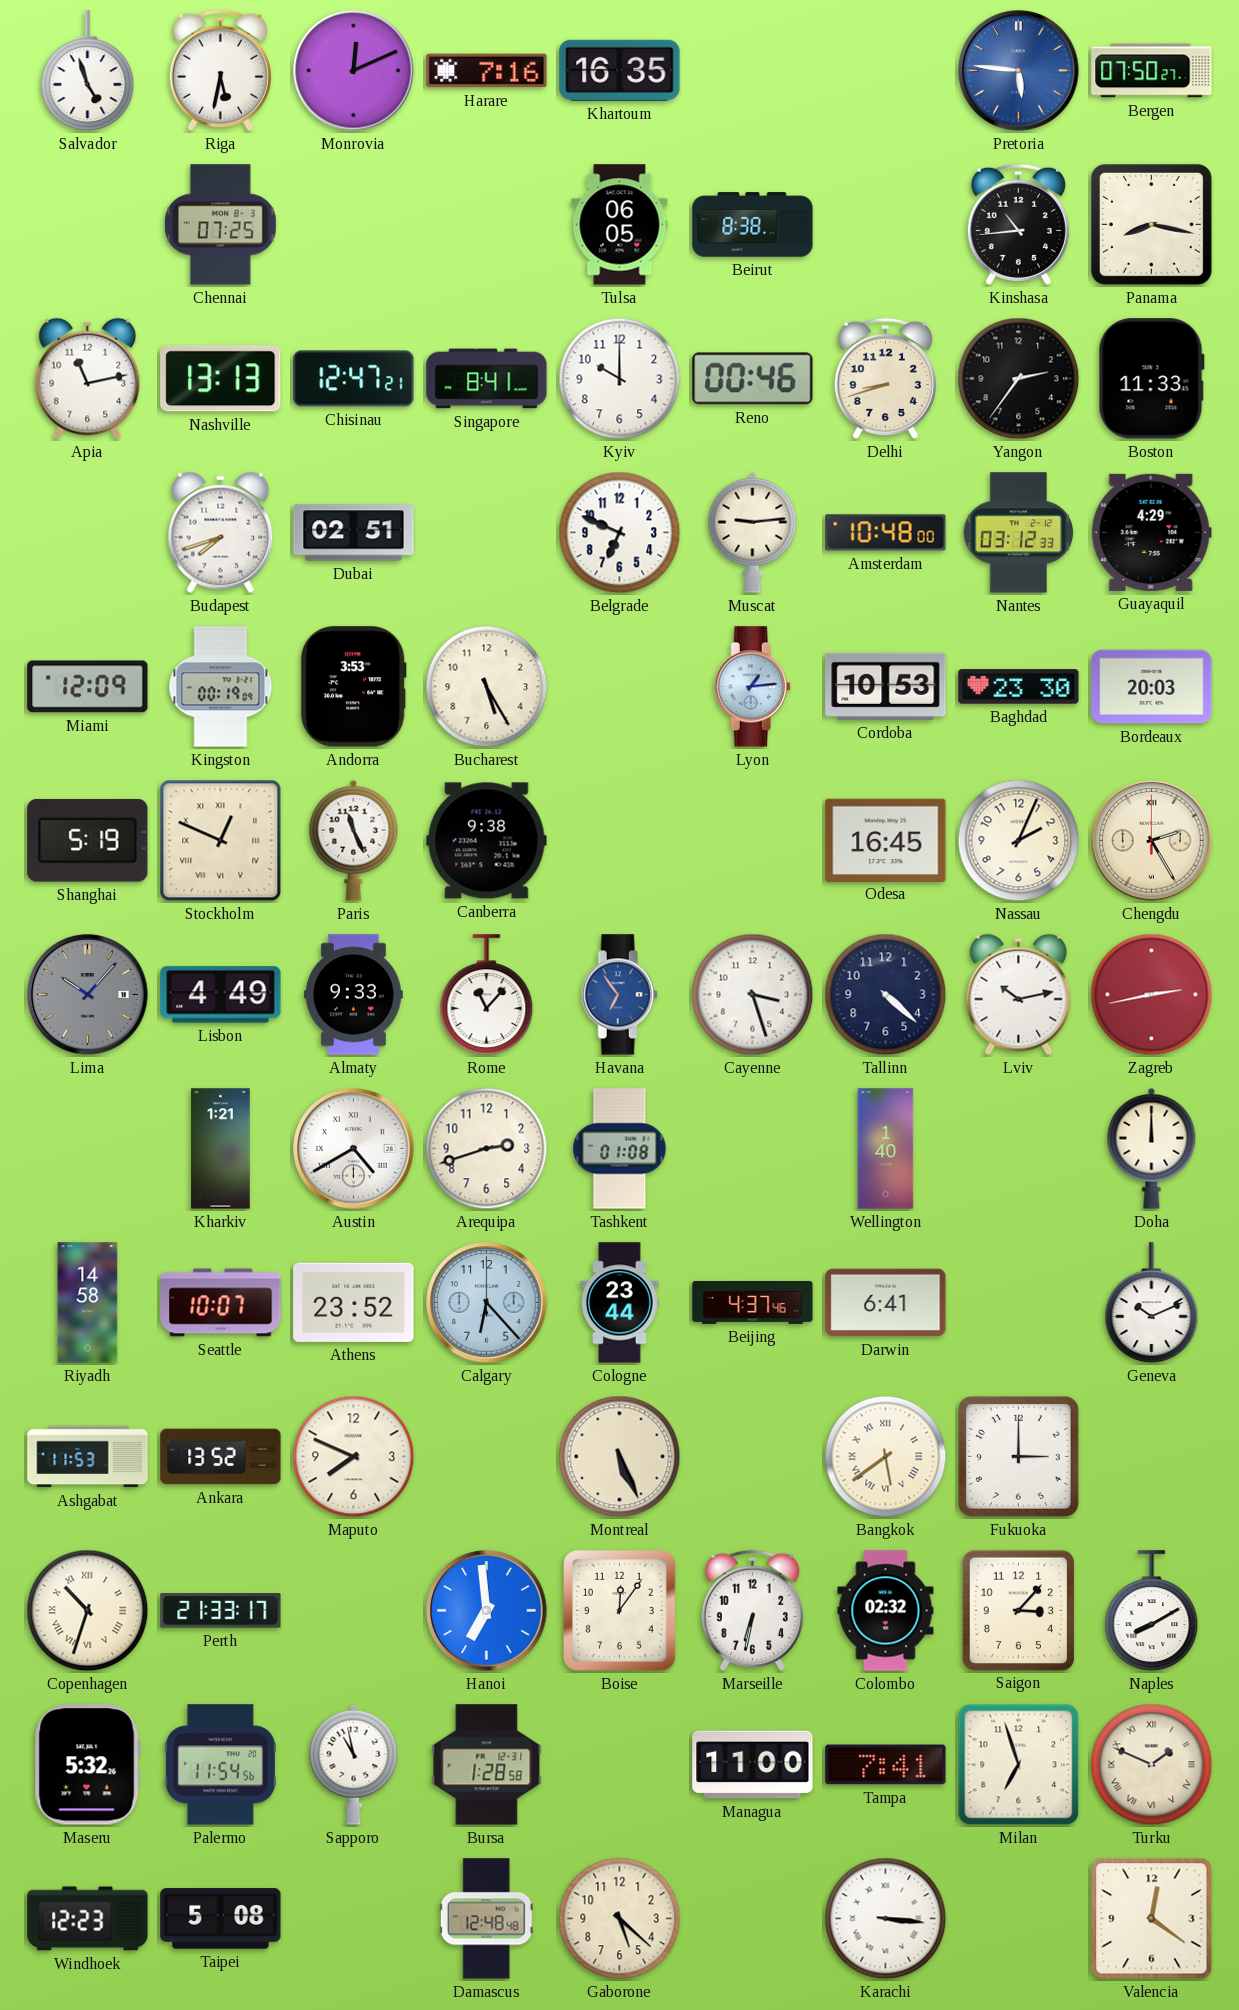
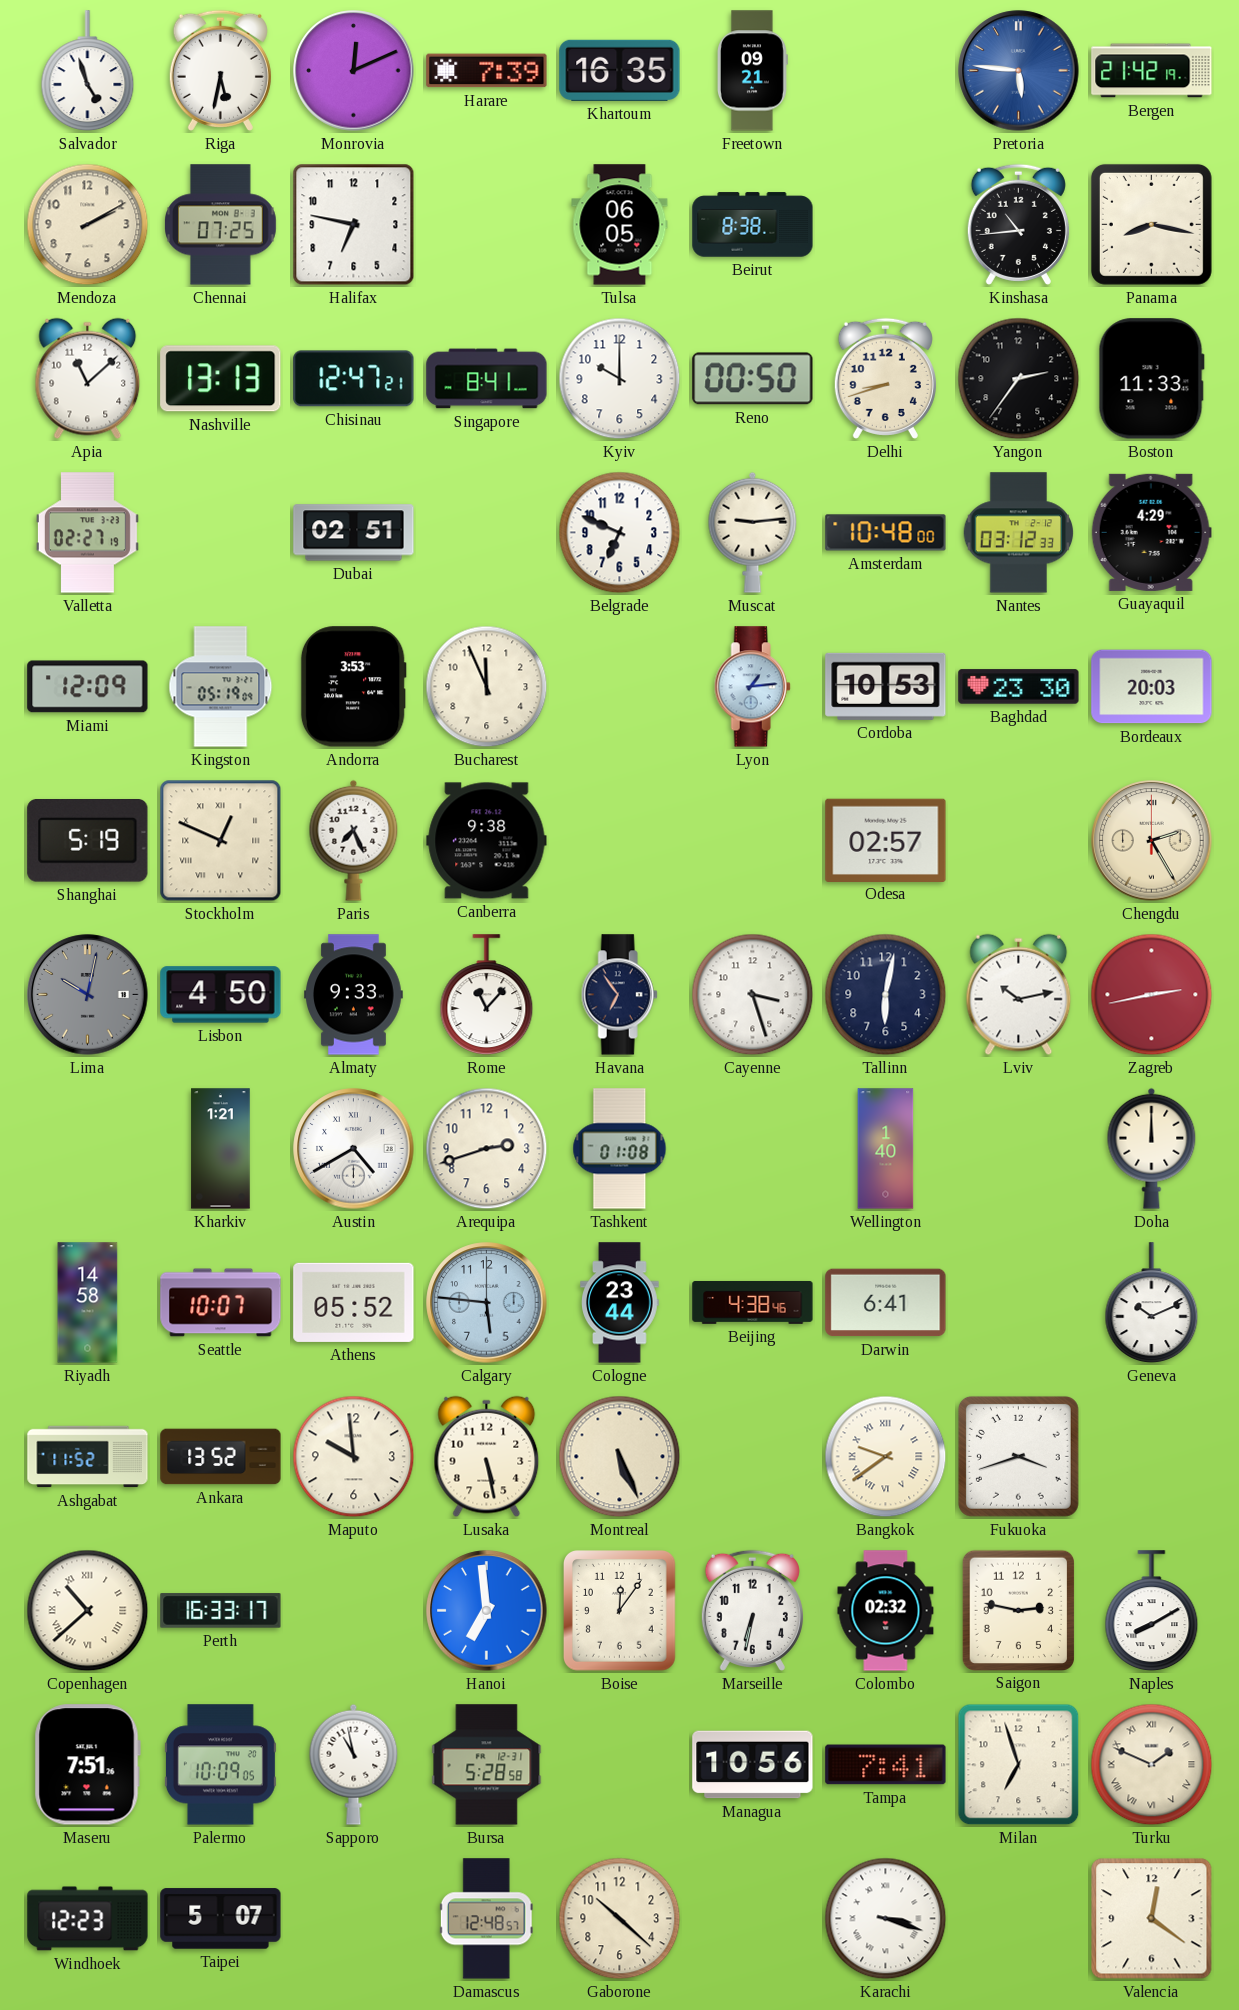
Harare: 7:16 -> 7:39
Freetown: none -> 09:21
Bergen: 07:50 -> 21:42
Mendoza: none -> 2:10
Halifax: none -> 6:47
Apia: 11:13 -> 11:08
Reno: 00:46 -> 00:50
Valletta: none -> 02:27
Budapest: 7:42 -> none
Kingston: 00:19 -> 05:19
Bucharest: 5:25 -> 11:56
Paris: 11:26 -> 7:26
Odesa: 16:45 -> 02:57
Nassau: 2:04 -> none
Lima: 10:07 -> 10:02
Lisbon: 4:49 -> 4:50
Havana dial: blue -> navy
Tallinn: 4:22 -> 6:02
Athens: 23:52 -> 05:52
Calgary: 6:23 -> 5:46
Beijing: 4:37 -> 4:38
Ashgabat: 11:53 -> 11:52
Maputo: 7:49 -> 9:59
Lusaka: none -> 5:28
Bangkok: 5:39 -> 9:39
Fukuoka: 3:00 -> 3:42
Copenhagen: 10:33 -> 10:38
Perth: 21:33 -> 16:33
Saigon: 3:07 -> 2:47
Maseru: 5:32 -> 7:51
Palermo: 11:54 -> 10:09
Bursa: 1:28 -> 5:28
Managua: 11:00 -> 10:56
Taipei: 5:08 -> 5:07
Damascus: 12:48:48 -> 12:48:57
Gaborone: 5:22 -> 10:22
Karachi: 3:16 -> 3:18
